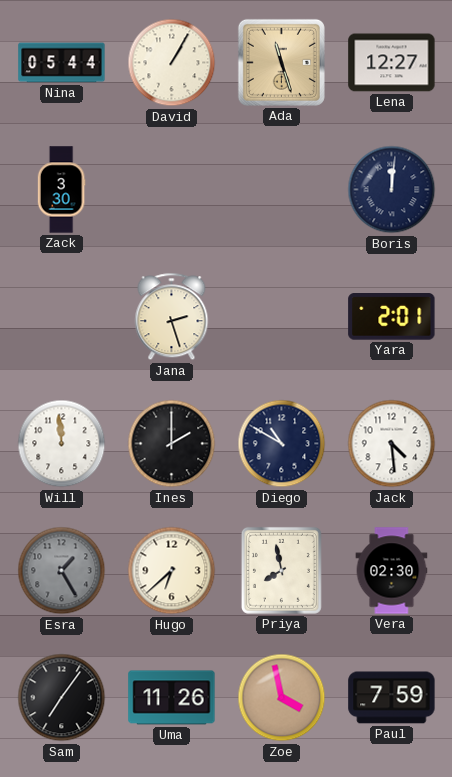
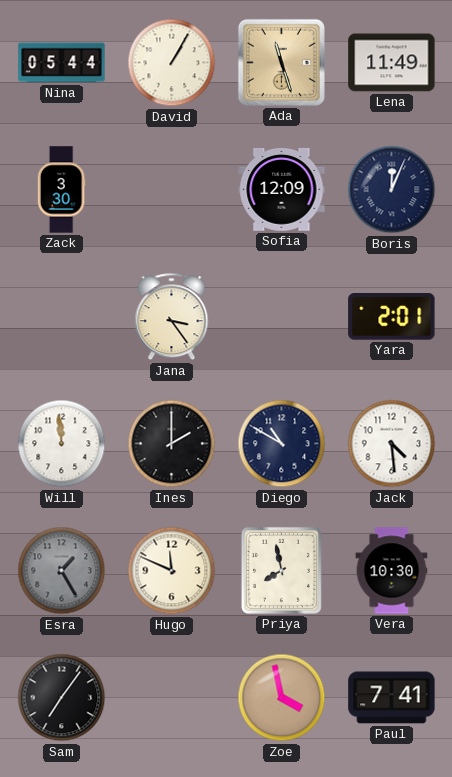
Lena: 12:27 -> 11:49
Sofia: none -> 12:09
Boris: 12:01 -> 12:04
Jana: 2:27 -> 3:24
Hugo: 6:38 -> 11:49
Vera: 02:30 -> 10:30
Uma: 11:26 -> none
Paul: 7:59 -> 7:41
